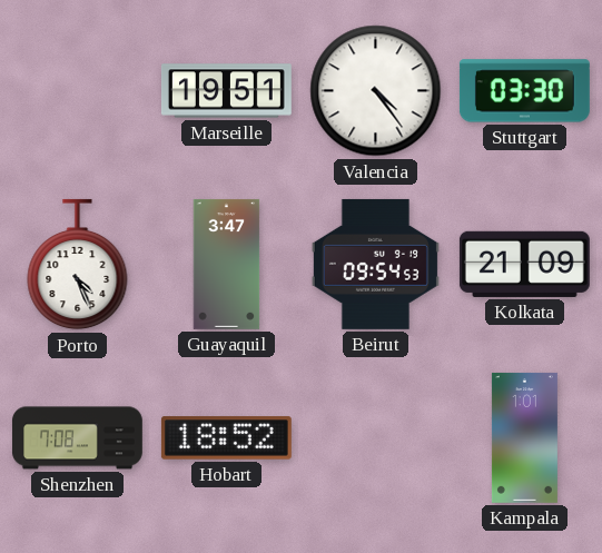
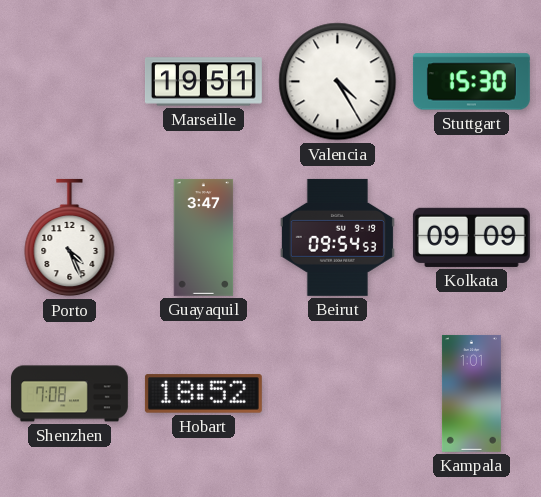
Valencia: 4:24 -> 4:25
Stuttgart: 03:30 -> 15:30
Kolkata: 21:09 -> 09:09
